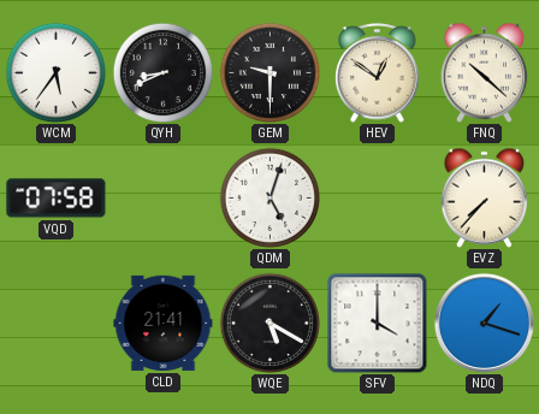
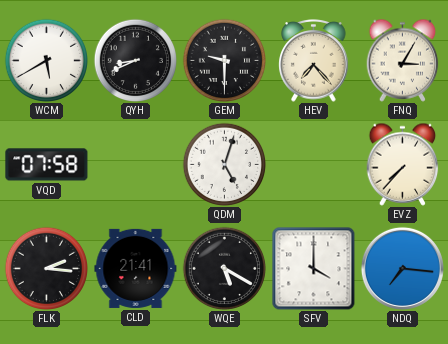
WCM: 5:36 -> 5:40
HEV: 12:51 -> 7:23
FNQ: 10:22 -> 3:05
FLK: none -> 2:16
NDQ: 1:18 -> 7:16
